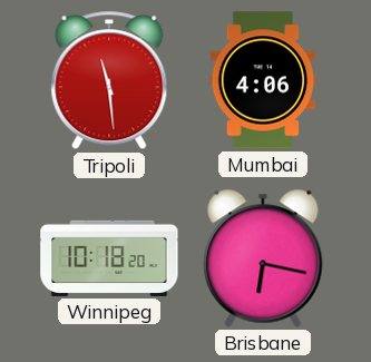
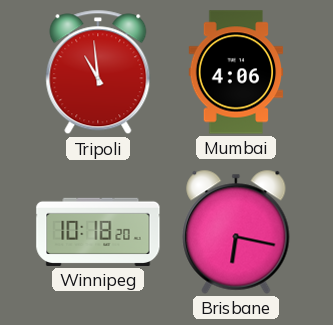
Tripoli: 11:29 -> 10:59
